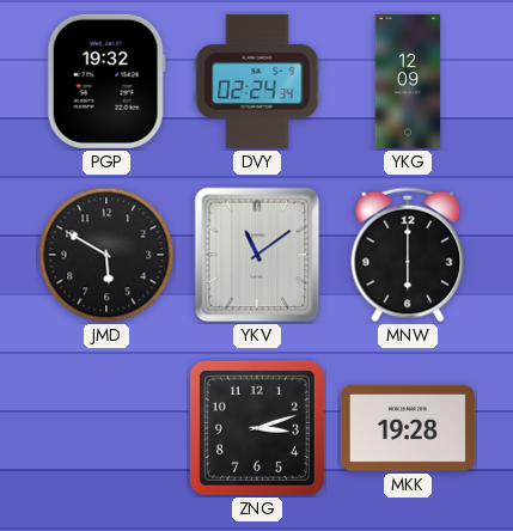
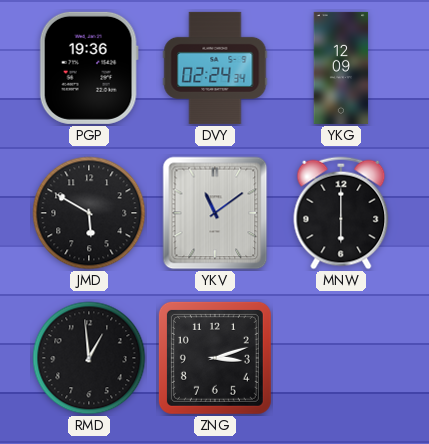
PGP: 19:32 -> 19:36
RMD: none -> 12:59
MKK: 19:28 -> none
